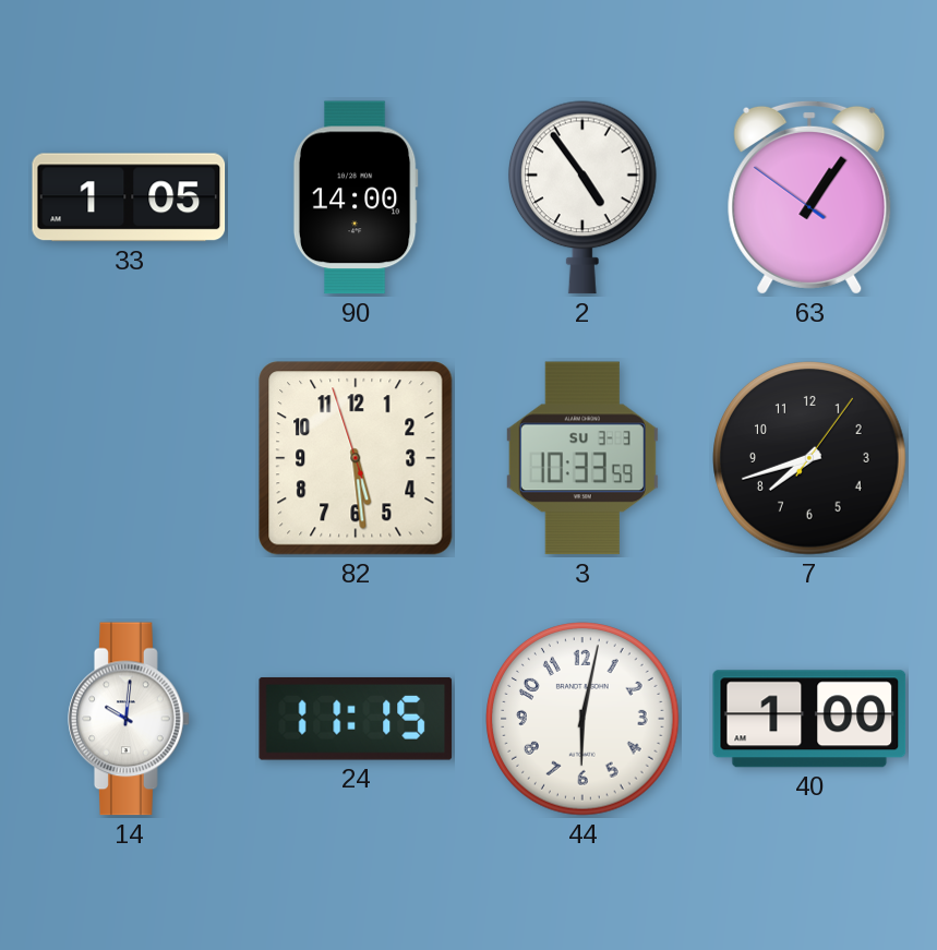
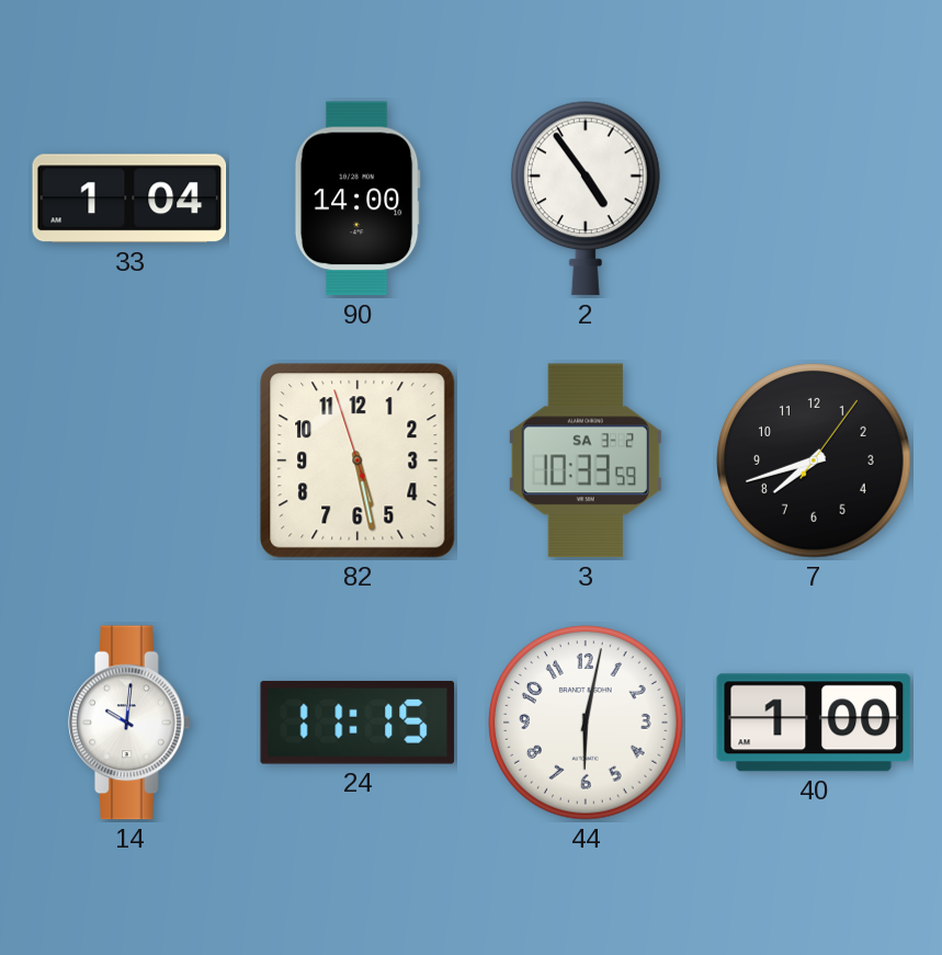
33: 1:05 -> 1:04
63: 1:05 -> none
82: 5:28 -> 5:27
3 date: SU 3-3 -> SA 3-2
